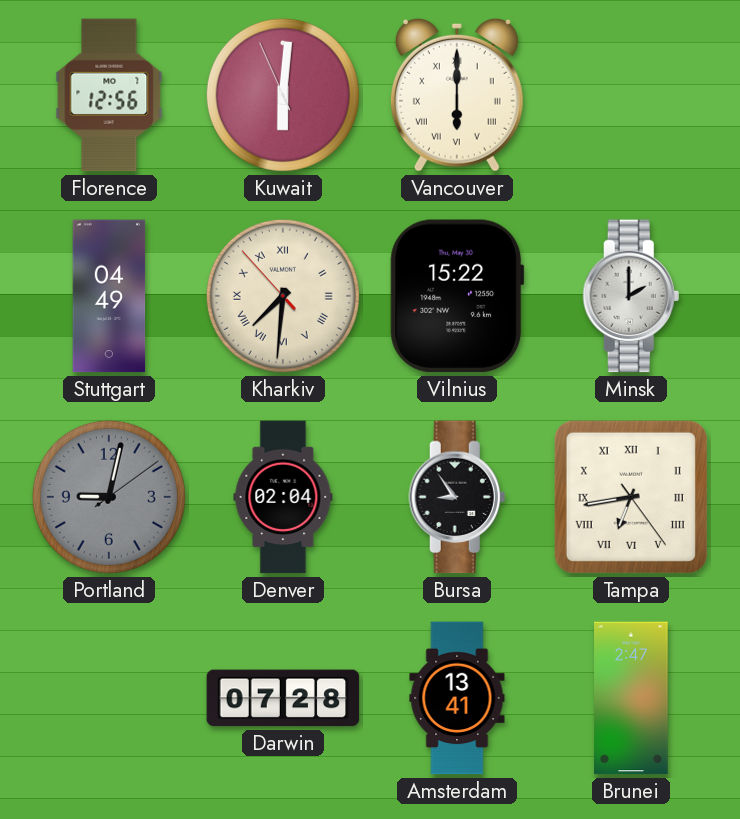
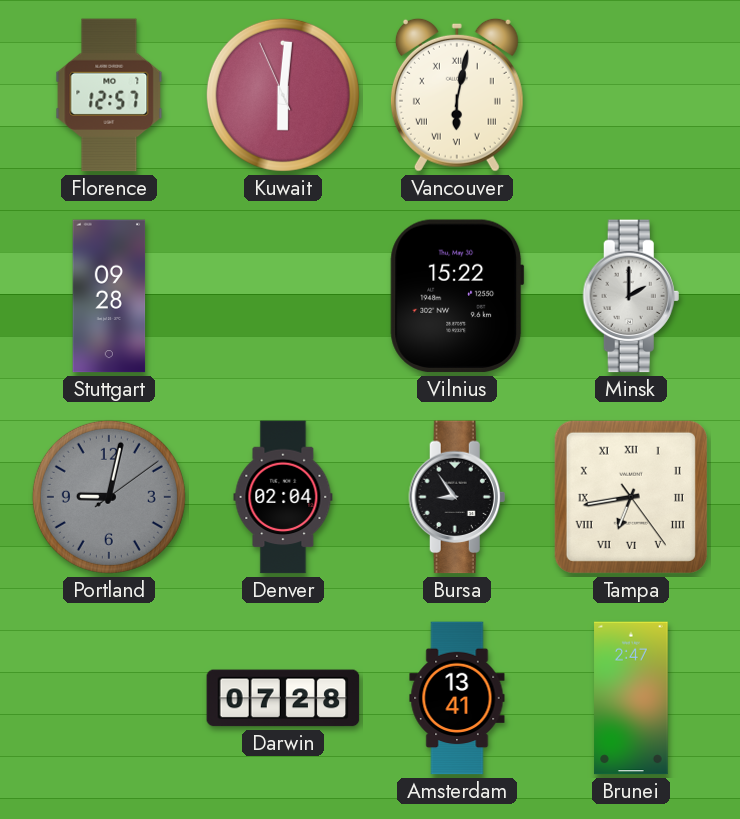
Florence: 12:56 -> 12:57
Vancouver: 6:00 -> 6:02
Stuttgart: 04:49 -> 09:28
Kharkiv: 7:30 -> none
